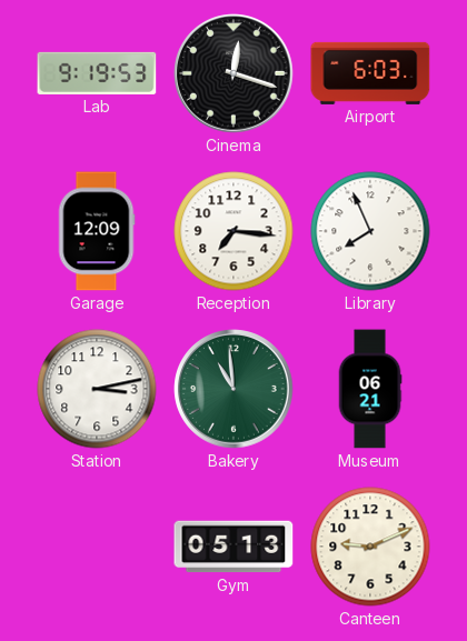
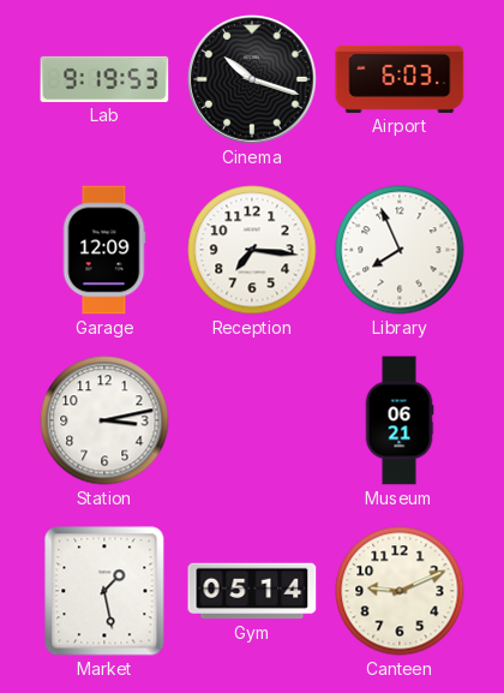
Cinema: 12:18 -> 10:18
Bakery: 10:59 -> none
Market: none -> 1:28
Gym: 05:13 -> 05:14
